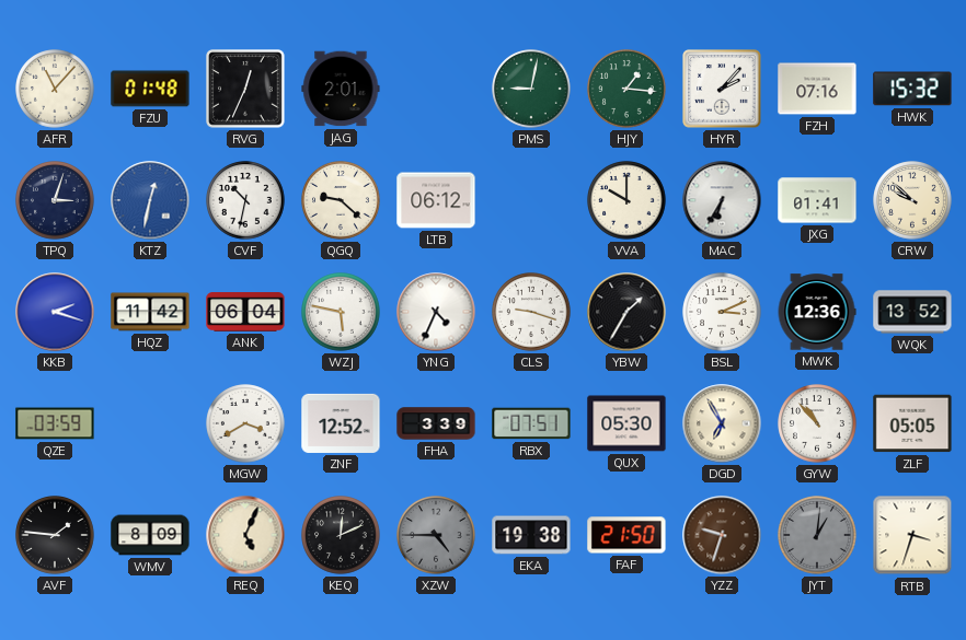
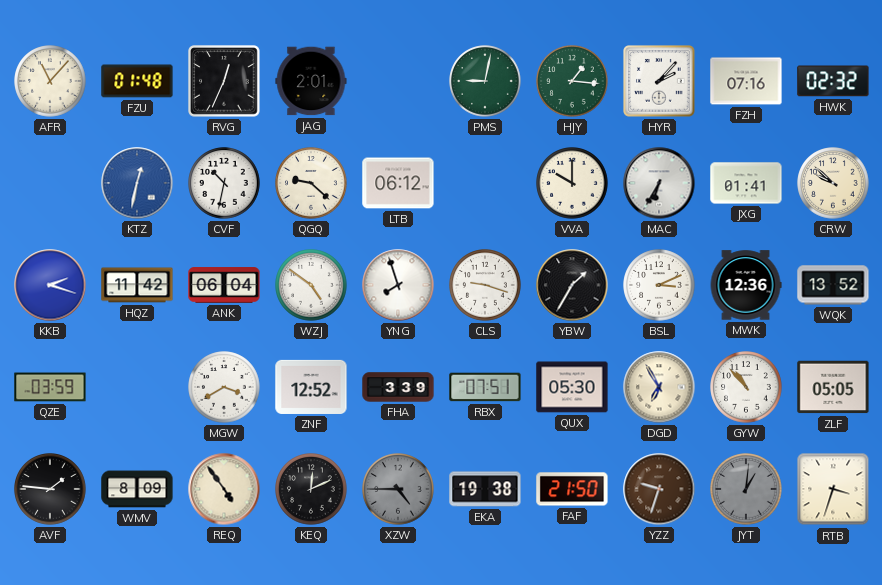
HWK: 15:32 -> 02:32
TPQ: 3:03 -> none
WZJ: 5:47 -> 4:51
YNG: 4:34 -> 7:57
REQ: 5:04 -> 4:54
